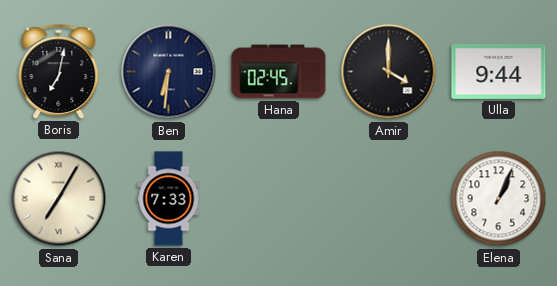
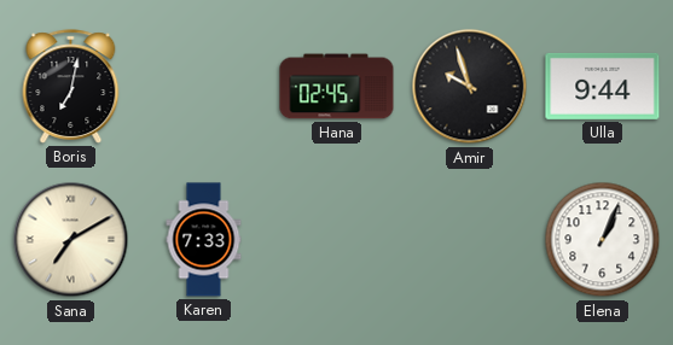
Ben: 6:31 -> none
Amir: 4:00 -> 9:57
Sana: 7:05 -> 7:10
